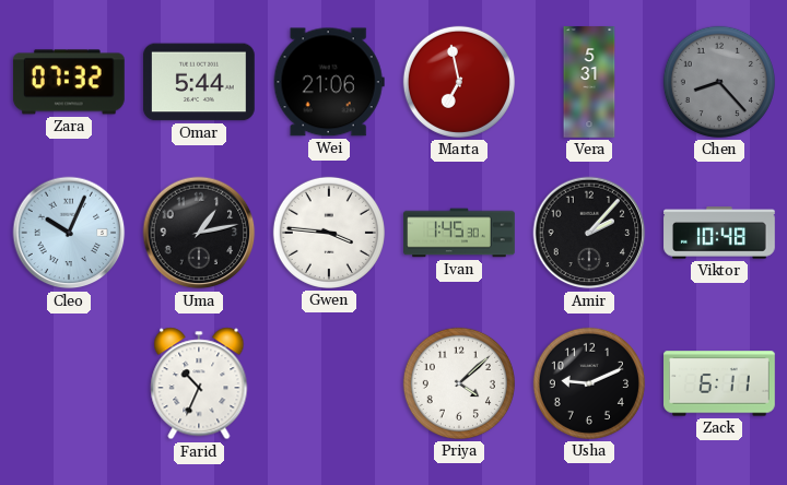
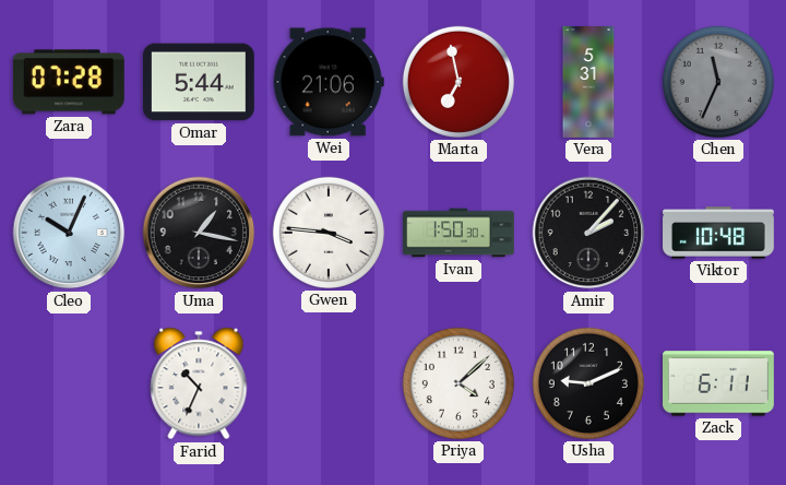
Zara: 07:32 -> 07:28
Chen: 8:23 -> 11:34
Uma: 1:13 -> 1:17
Ivan: 1:45 -> 1:50
